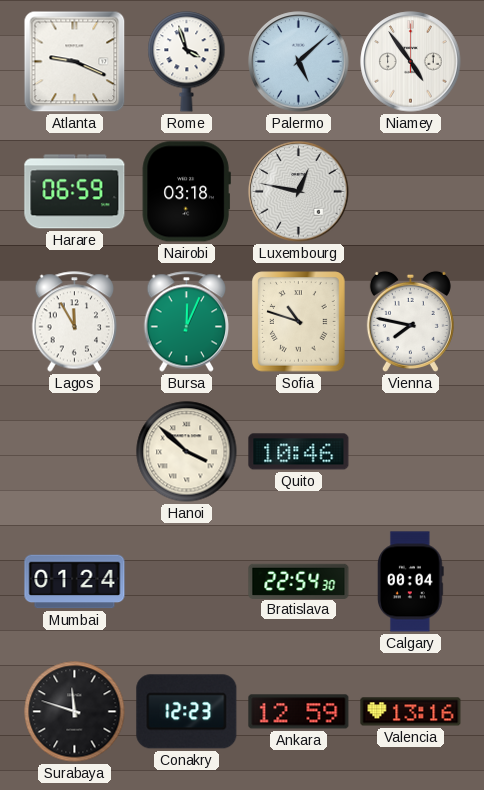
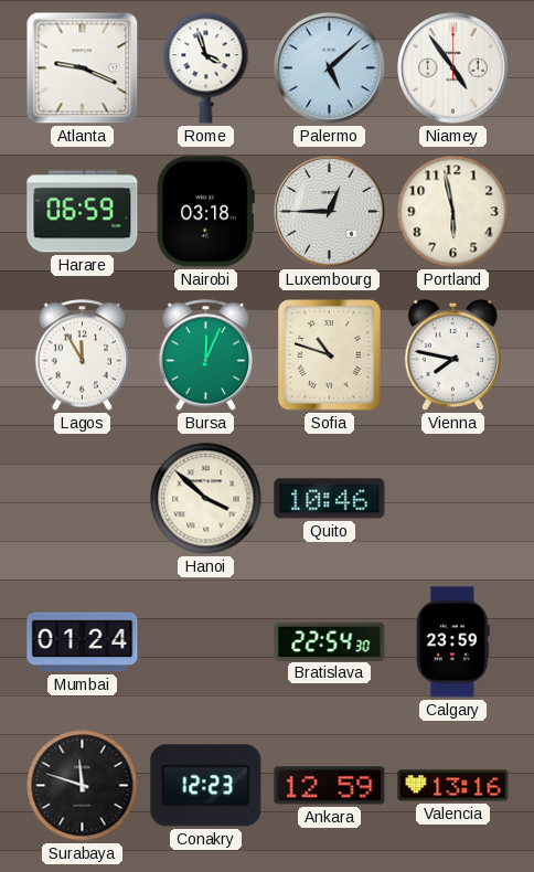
Luxembourg: 12:47 -> 12:45
Portland: none -> 5:58
Calgary: 00:04 -> 23:59
